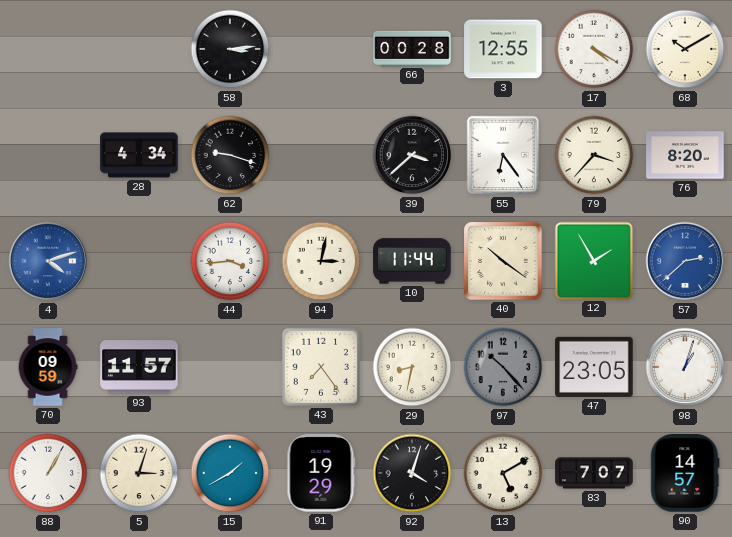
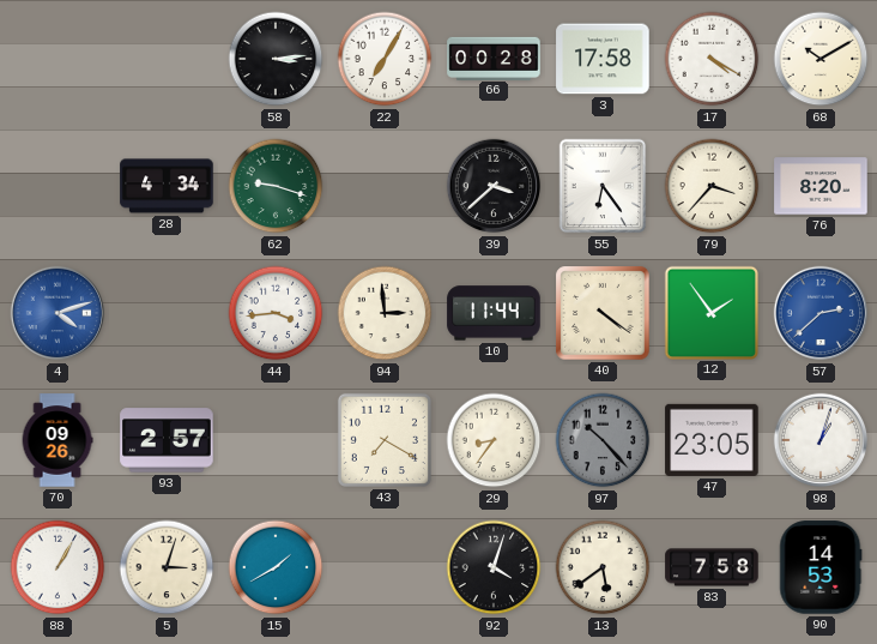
22: none -> 7:05
3: 12:55 -> 17:58
62 dial: black -> green
94: 3:02 -> 2:59
40: 10:21 -> 4:21
12: 1:55 -> 1:54
70: 09:59 -> 09:26
93: 11:57 -> 2:57
43: 7:24 -> 7:20
29: 8:32 -> 8:36
91: 19:29 -> none
13: 5:10 -> 5:39
83: 7:07 -> 7:58
90: 14:57 -> 14:53
